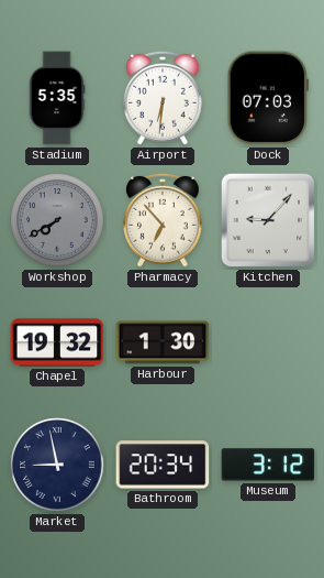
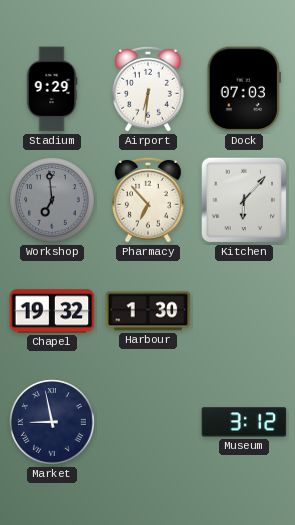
Stadium: 5:35 -> 9:29
Workshop: 7:40 -> 6:59
Kitchen: 9:07 -> 6:07
Bathroom: 20:34 -> none
